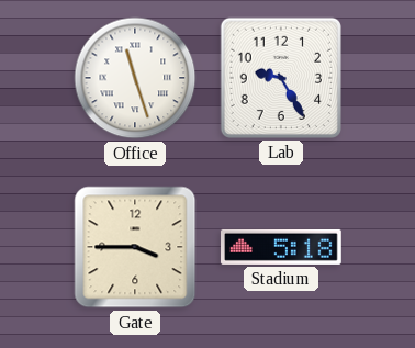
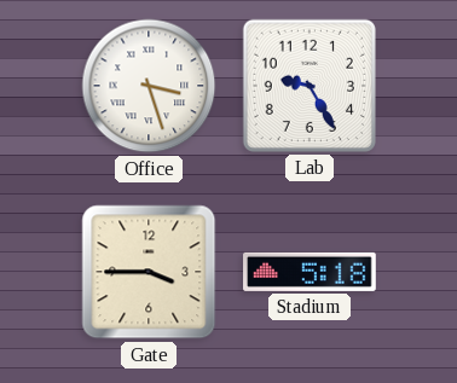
Office: 11:27 -> 3:27
